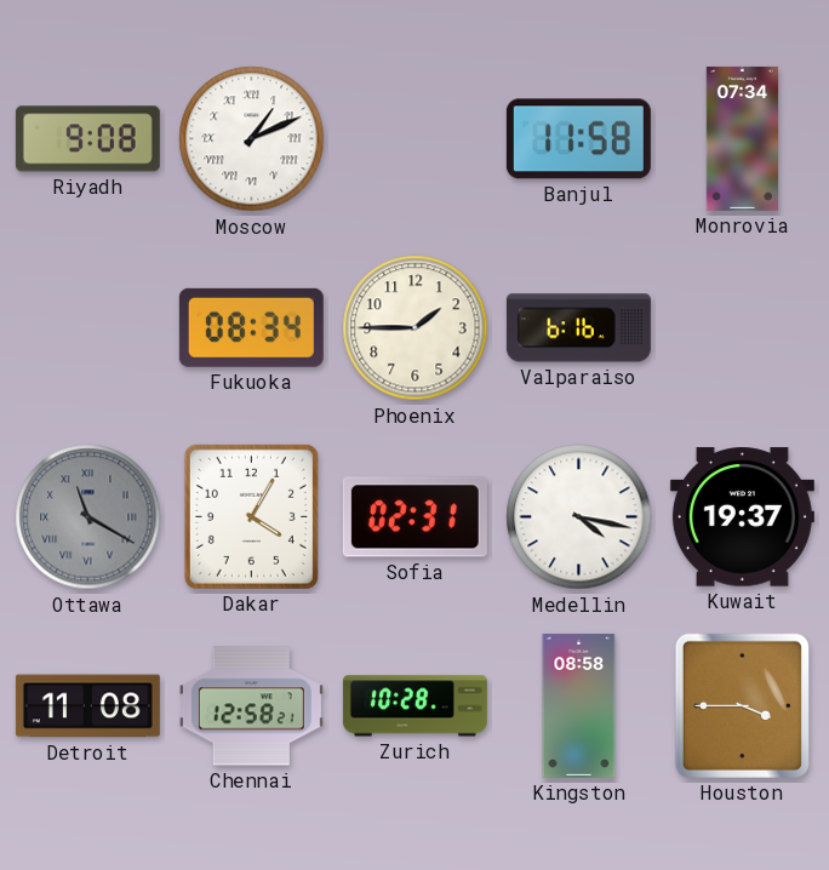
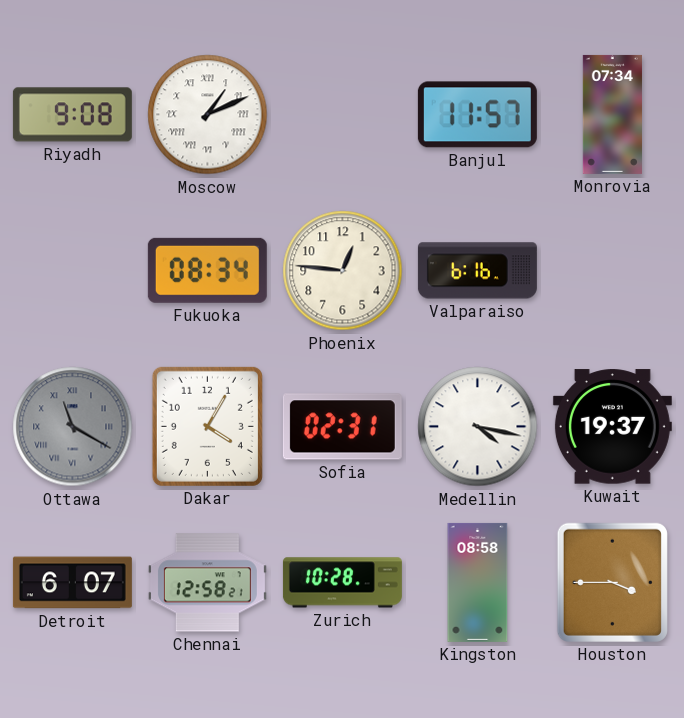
Banjul: 11:58 -> 11:57
Phoenix: 1:45 -> 12:46
Detroit: 11:08 -> 6:07
